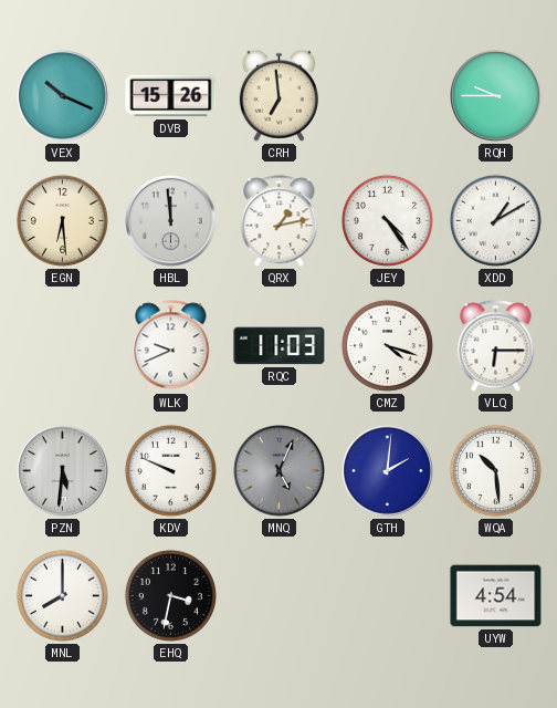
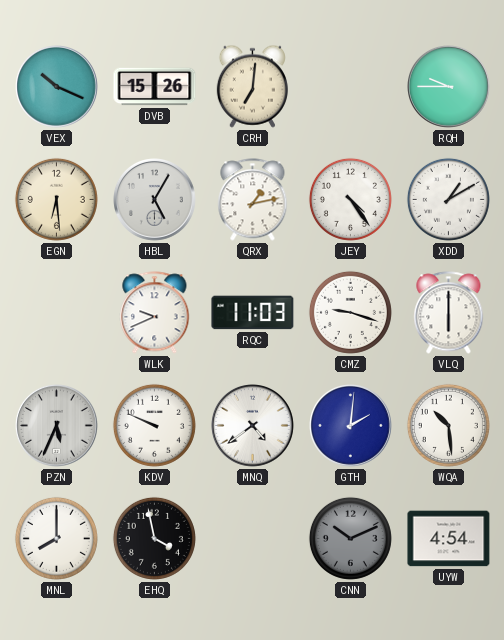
CRH: 6:59 -> 7:01
HBL: 11:59 -> 5:05
CMZ: 4:18 -> 9:18
VLQ: 6:15 -> 6:00
PZN: 5:31 -> 5:34
MNQ: 5:04 -> 4:39
MNQ dial: grey -> white
EHQ: 3:32 -> 3:58
CNN: none -> 10:11
